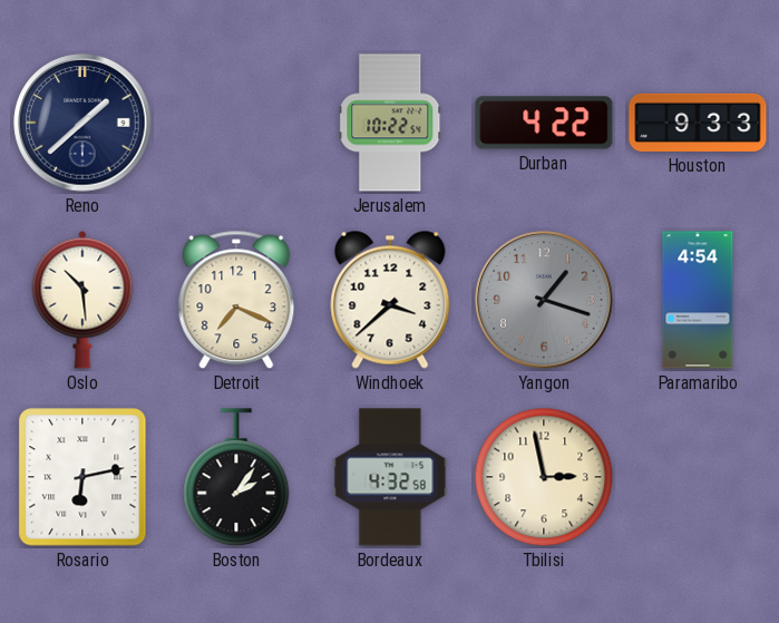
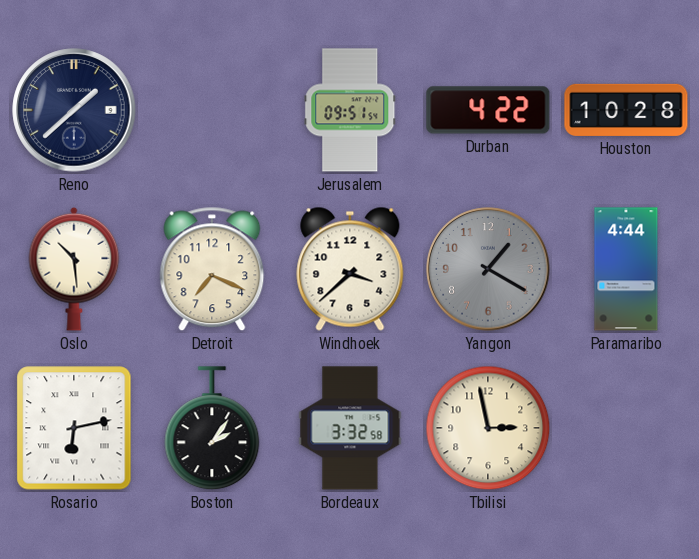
Jerusalem: 10:22 -> 09:51
Houston: 9:33 -> 10:28
Yangon: 1:18 -> 1:20
Paramaribo: 4:54 -> 4:44
Bordeaux: 4:32 -> 3:32
